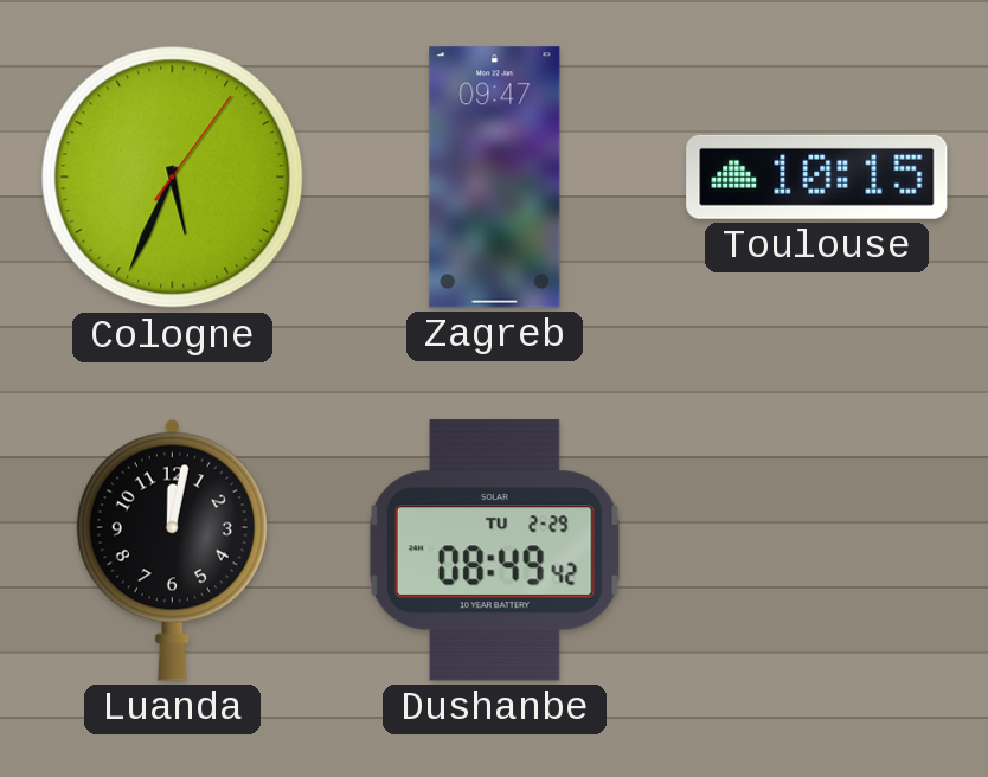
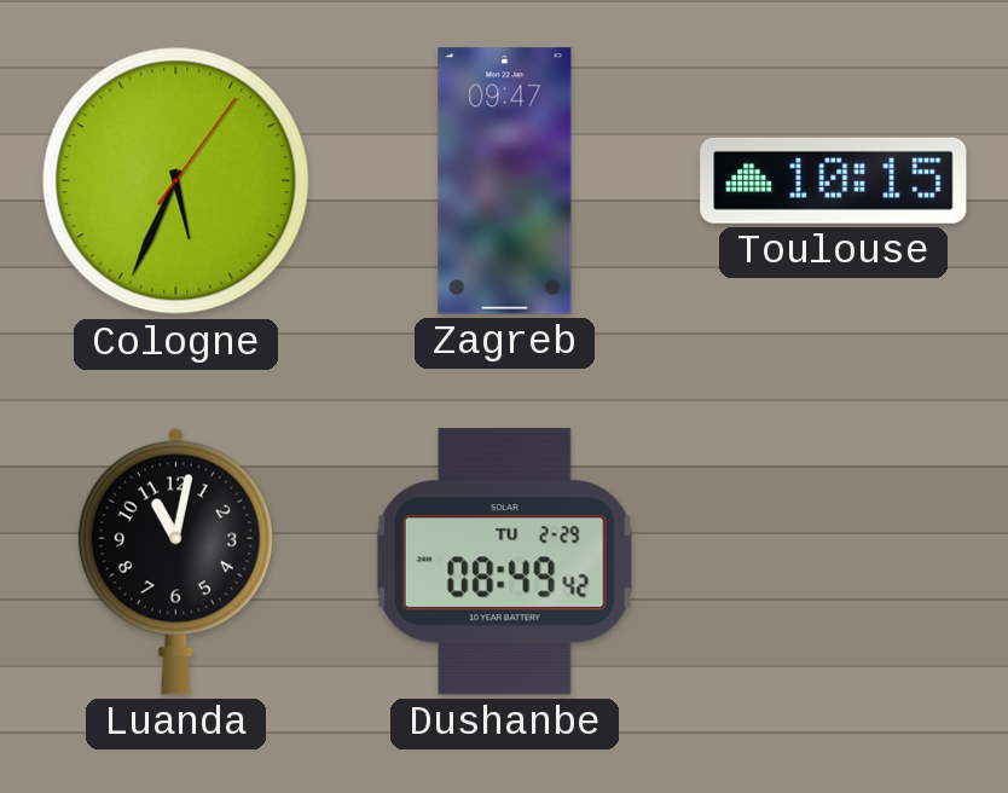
Luanda: 12:02 -> 11:02
